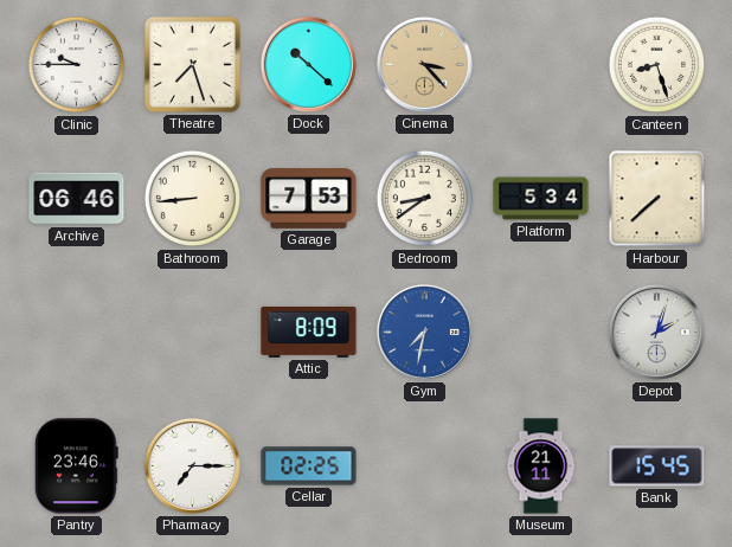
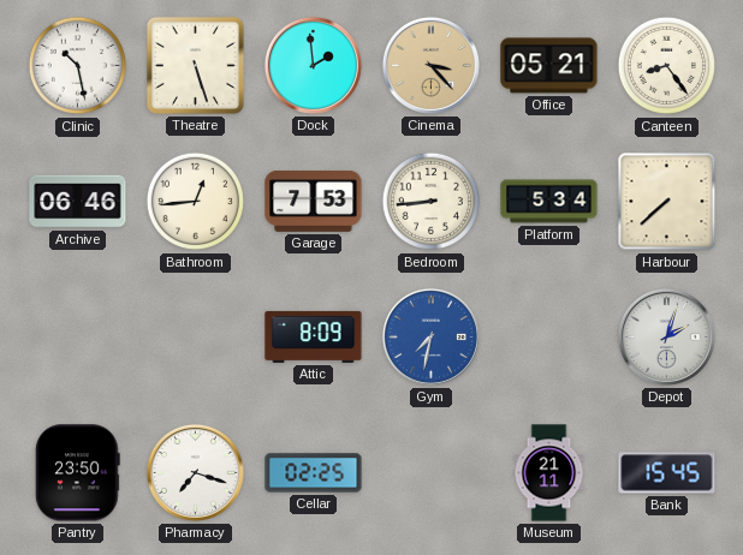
Clinic: 9:45 -> 10:28
Theatre: 7:27 -> 5:27
Dock: 10:22 -> 1:59
Office: none -> 05:21
Canteen: 8:27 -> 8:24
Bathroom: 8:44 -> 12:44
Bedroom: 8:39 -> 8:44
Pantry: 23:46 -> 23:50
Pharmacy: 7:15 -> 7:18
